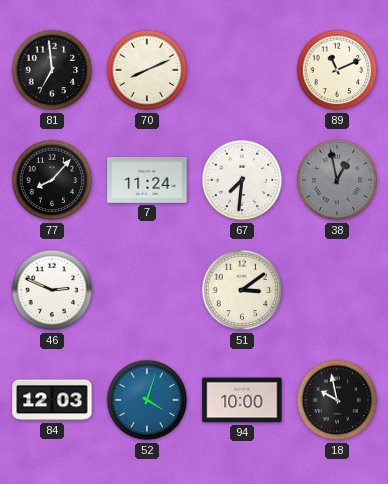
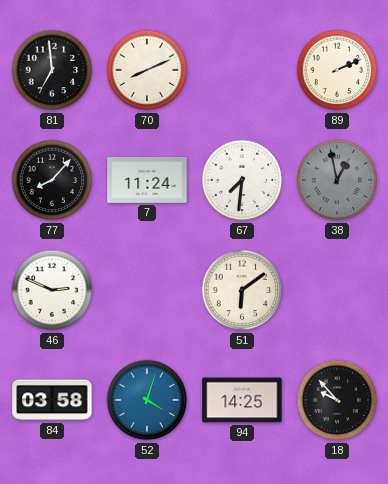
89: 11:11 -> 2:11
51: 3:09 -> 6:09
84: 12:03 -> 03:58
94: 10:00 -> 14:25
18: 9:58 -> 9:53
